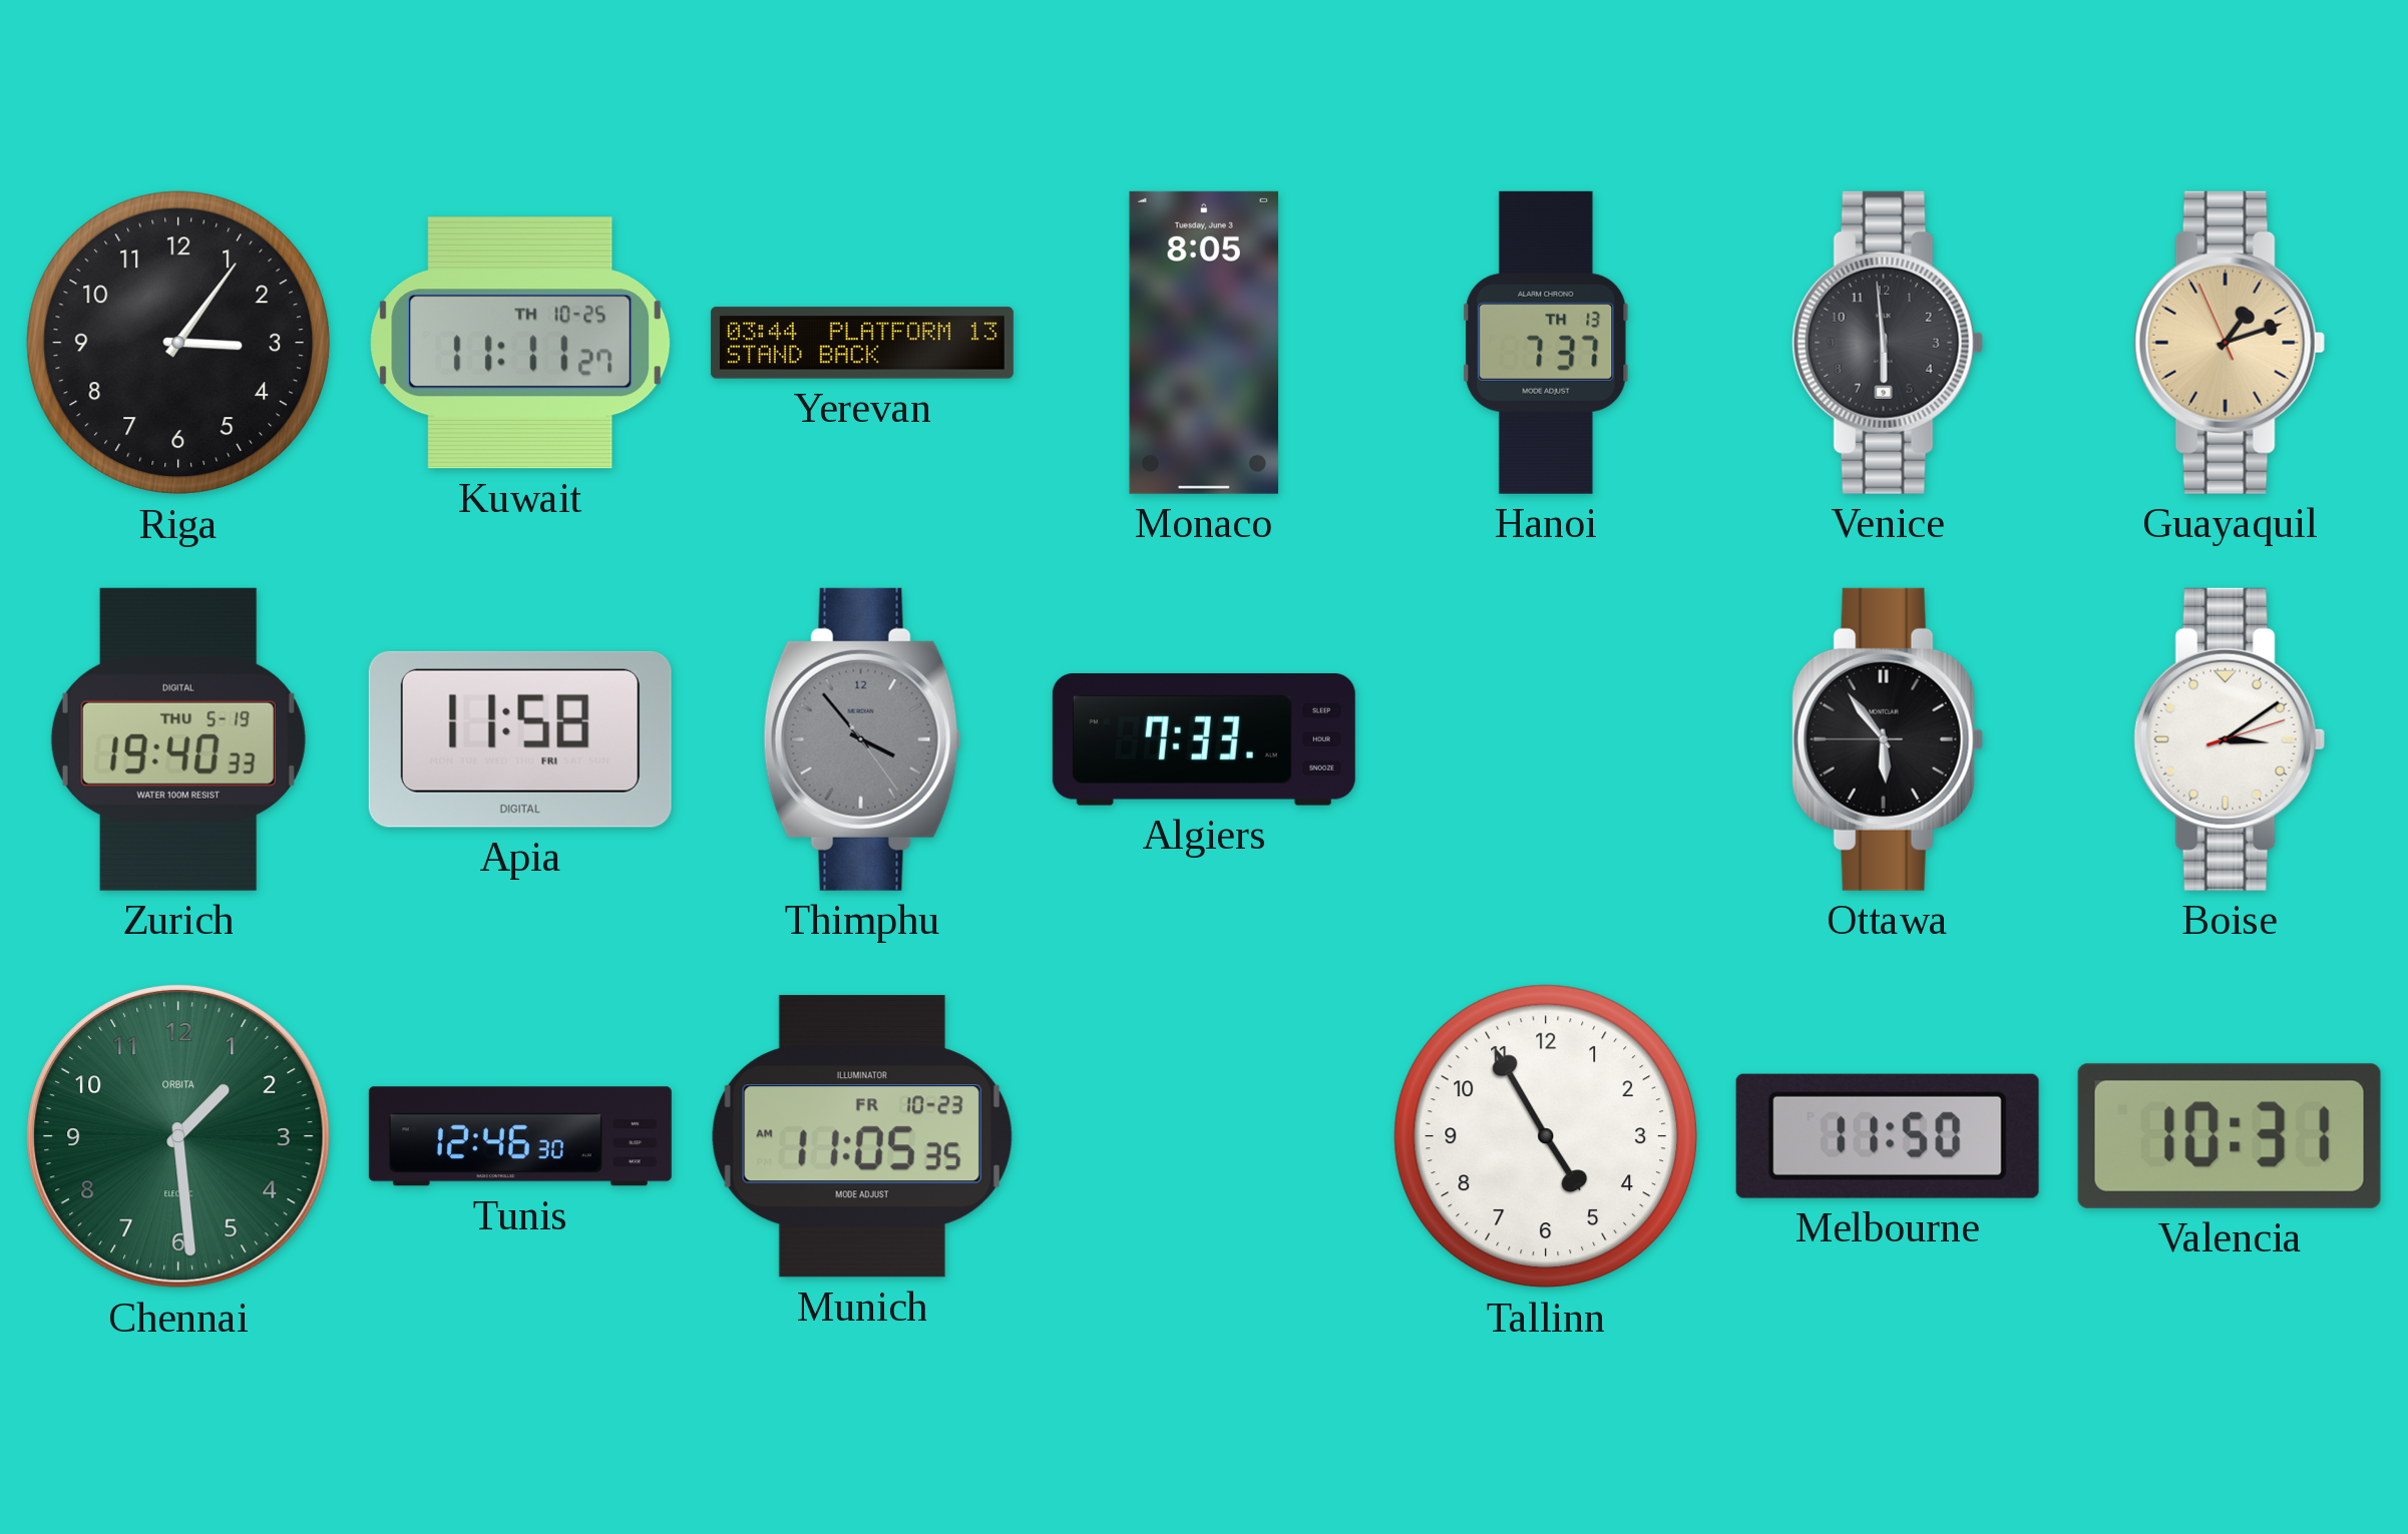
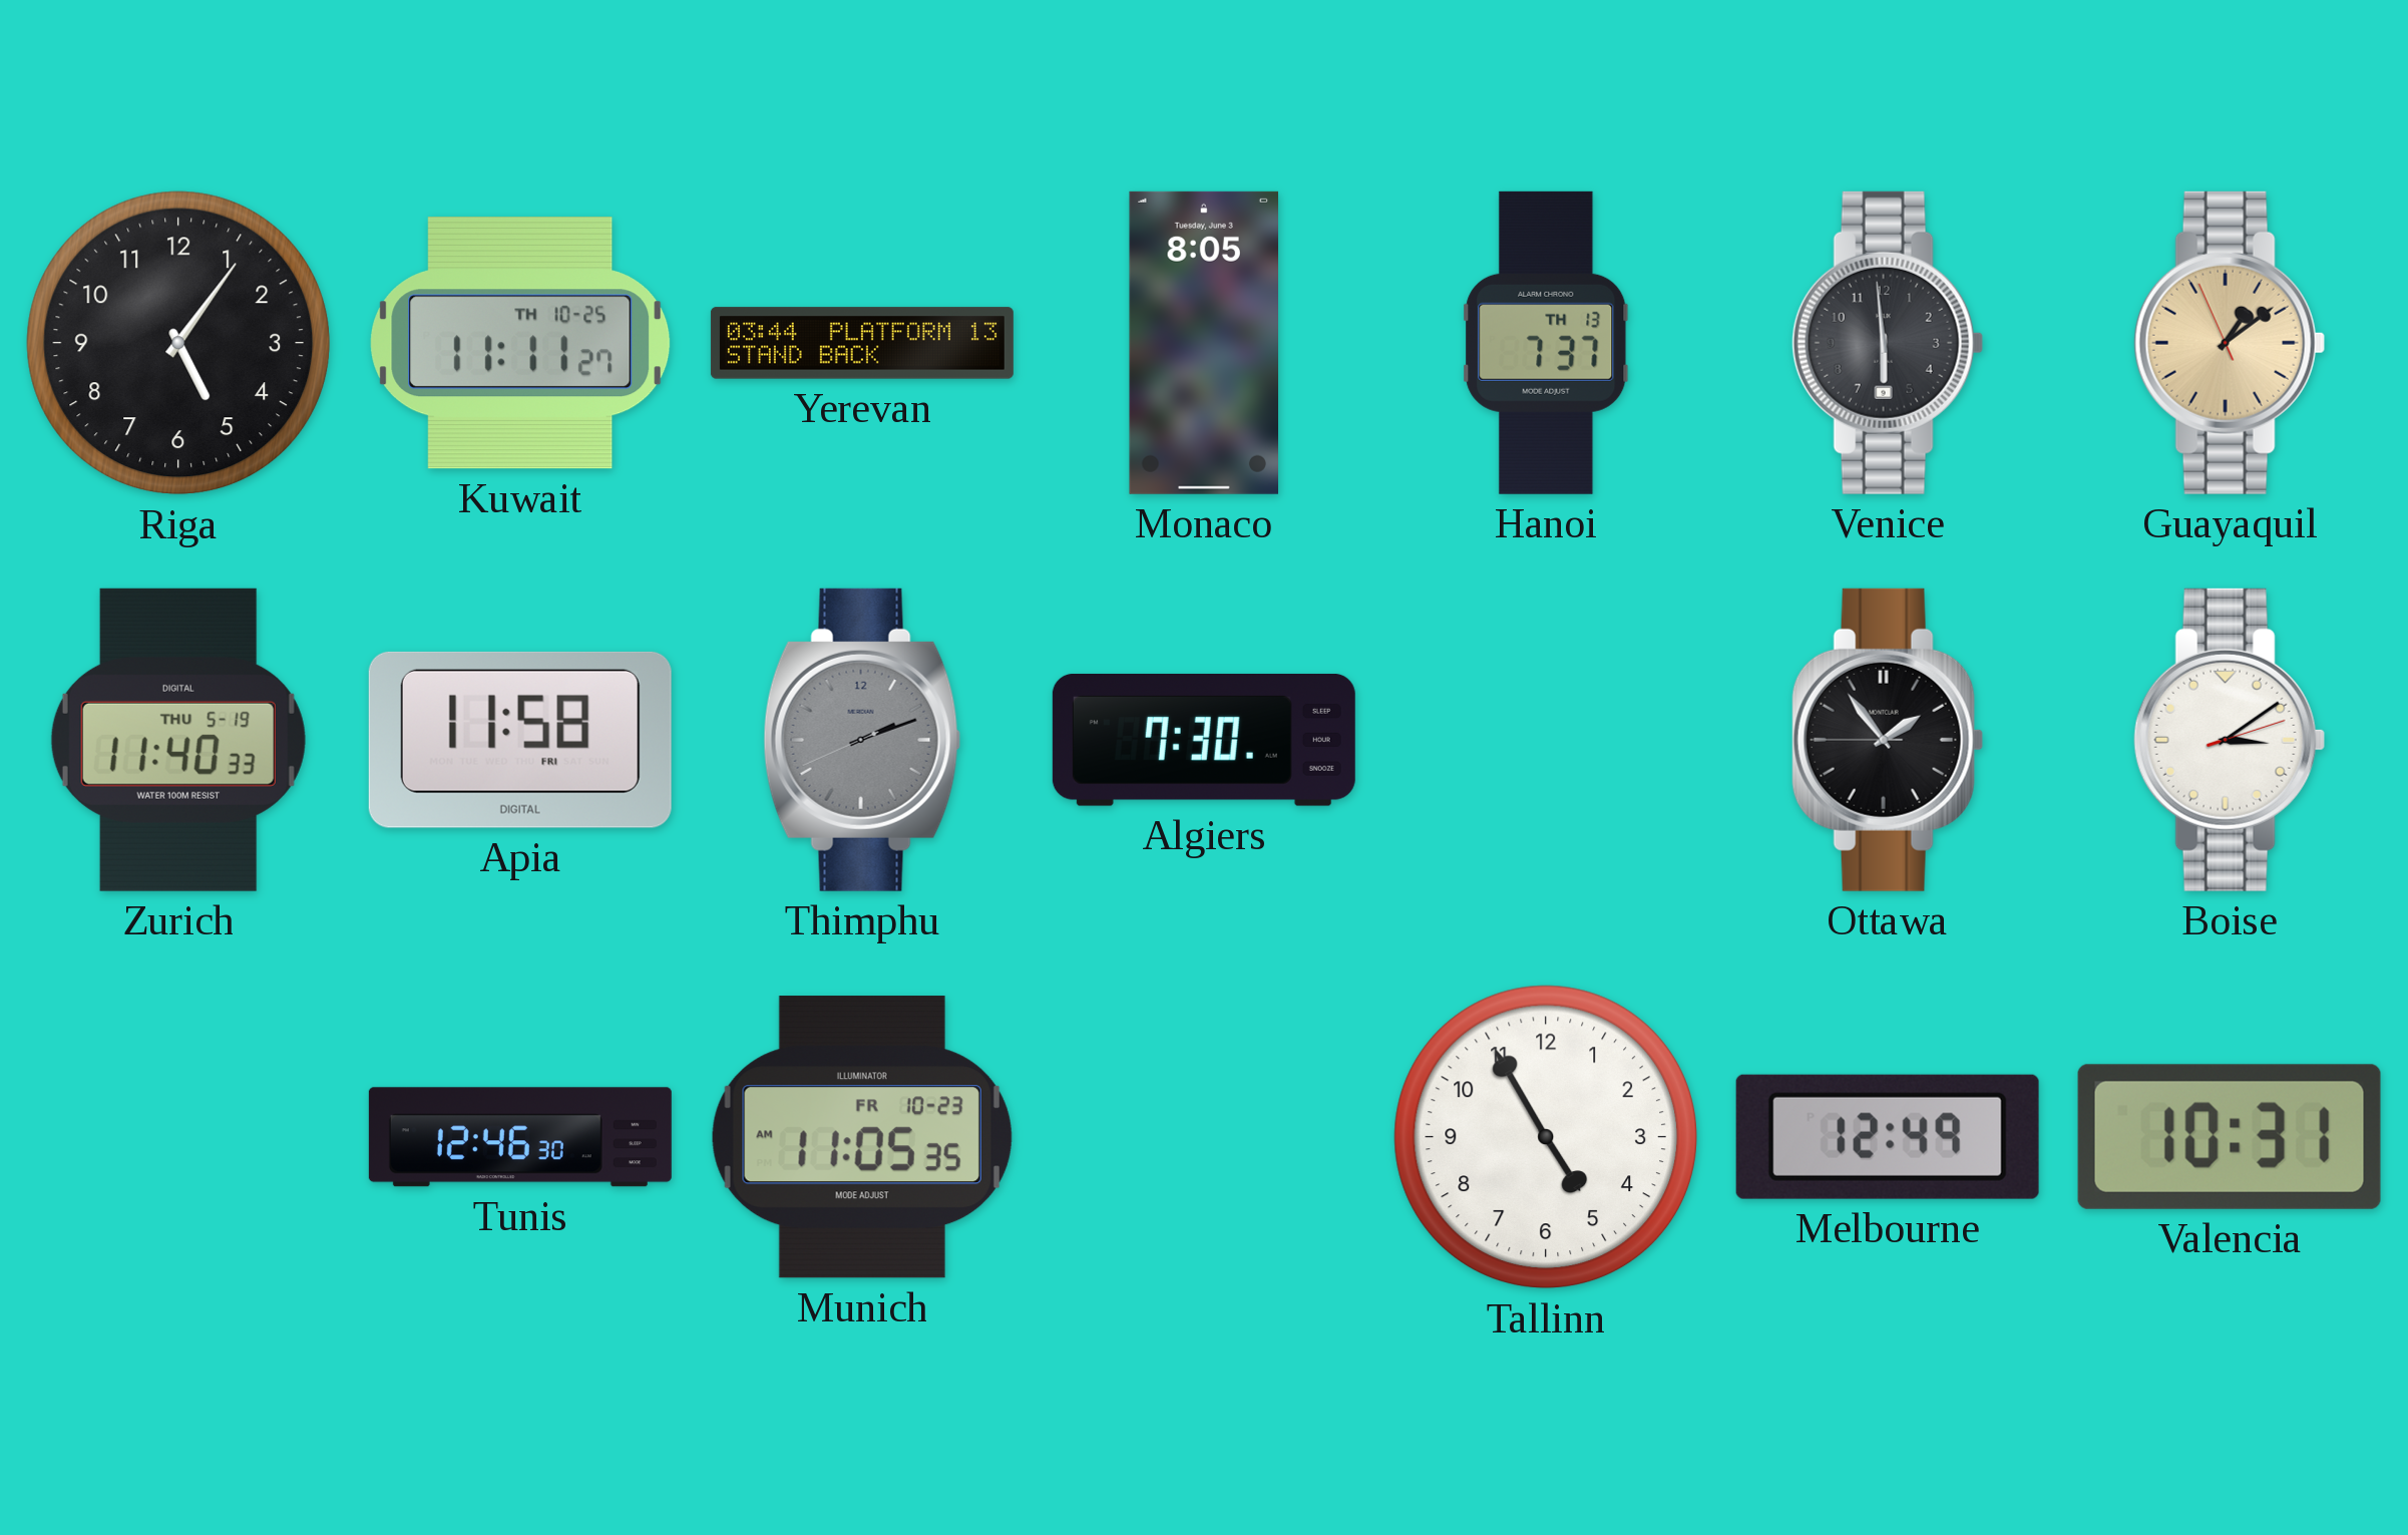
Riga: 3:06 -> 5:06
Guayaquil: 1:11 -> 1:08
Zurich: 19:40 -> 11:40
Thimphu: 3:53 -> 2:11
Algiers: 7:33 -> 7:30
Ottawa: 5:53 -> 1:53
Chennai: 1:29 -> none
Melbourne: 11:50 -> 12:49
